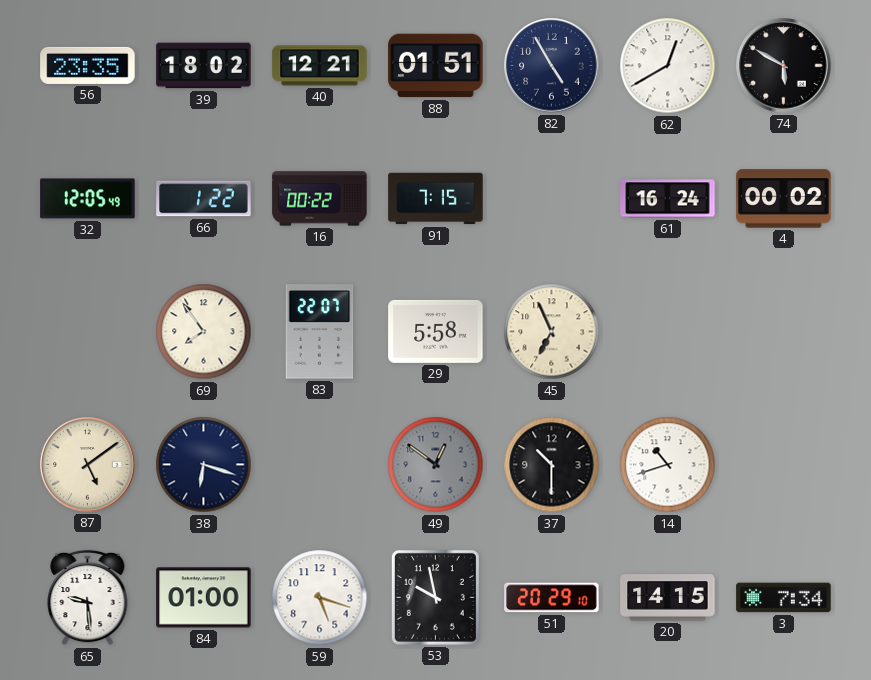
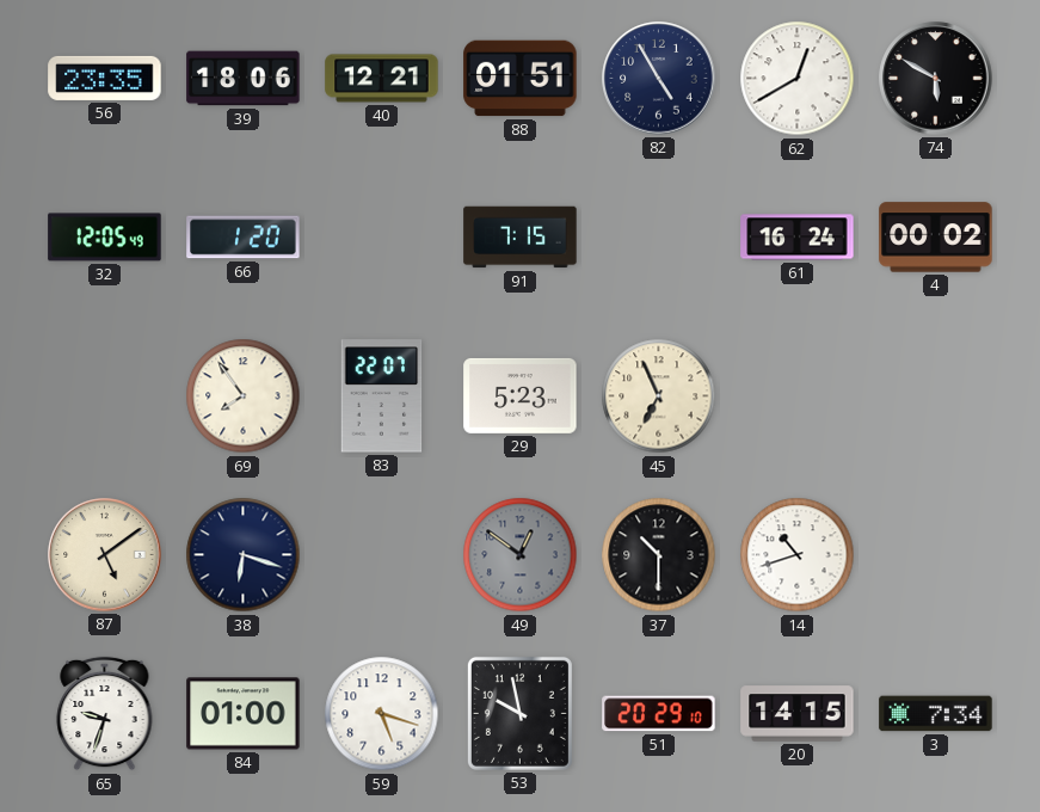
39: 18:02 -> 18:06
66: 1:22 -> 1:20
16: 00:22 -> none
29: 5:58 -> 5:23
65: 9:29 -> 9:33
